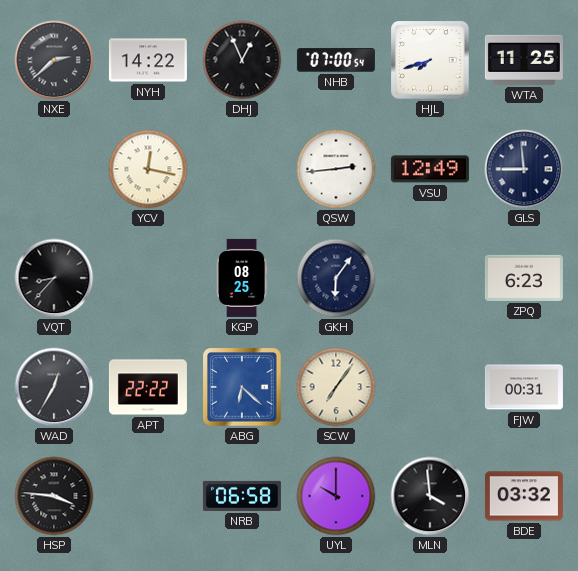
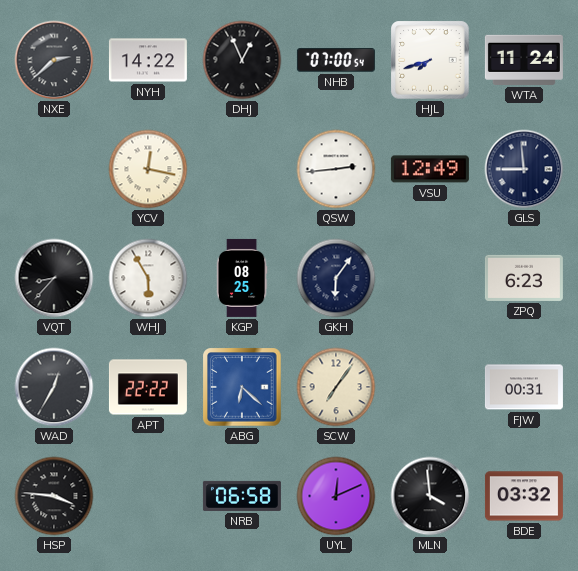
WTA: 11:25 -> 11:24
WHJ: none -> 5:55
UYL: 10:00 -> 12:11
